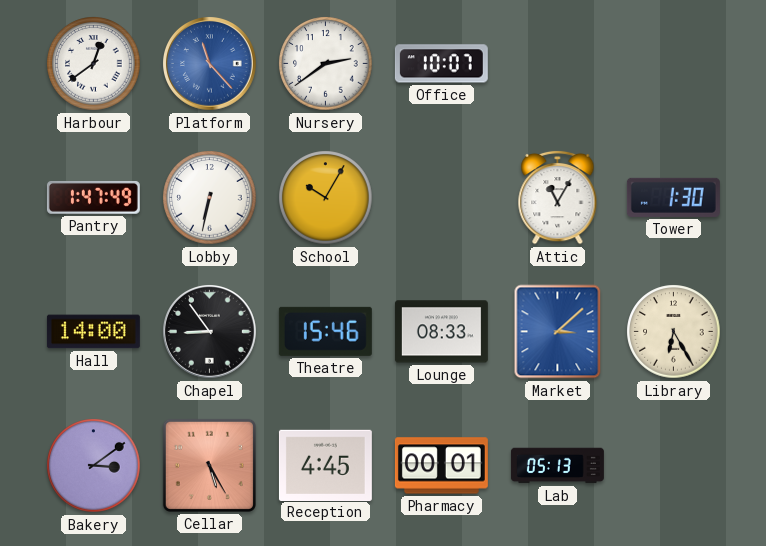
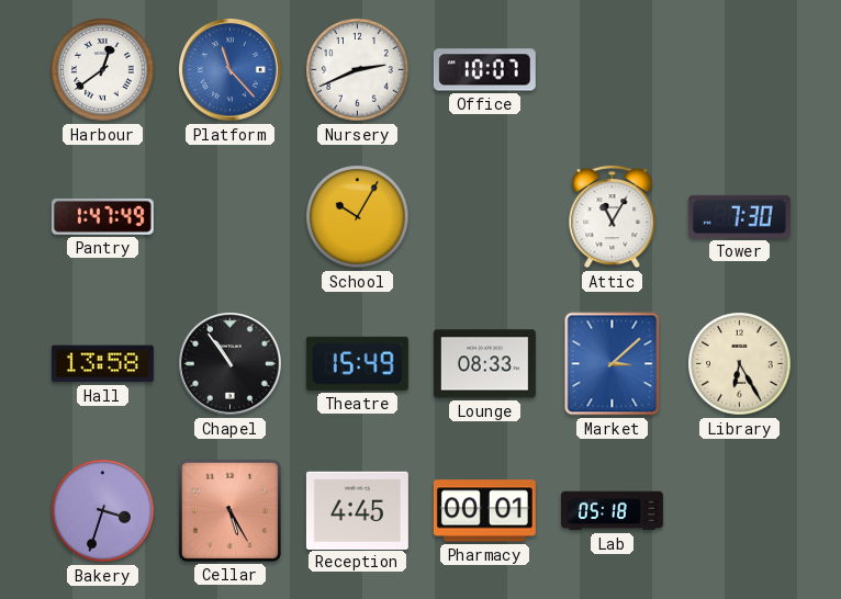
Nursery: 2:39 -> 2:41
Lobby: 6:32 -> none
Tower: 1:30 -> 7:30
Hall: 14:00 -> 13:58
Chapel: 8:54 -> 10:54
Theatre: 15:46 -> 15:49
Bakery: 3:09 -> 3:33
Lab: 05:13 -> 05:18
